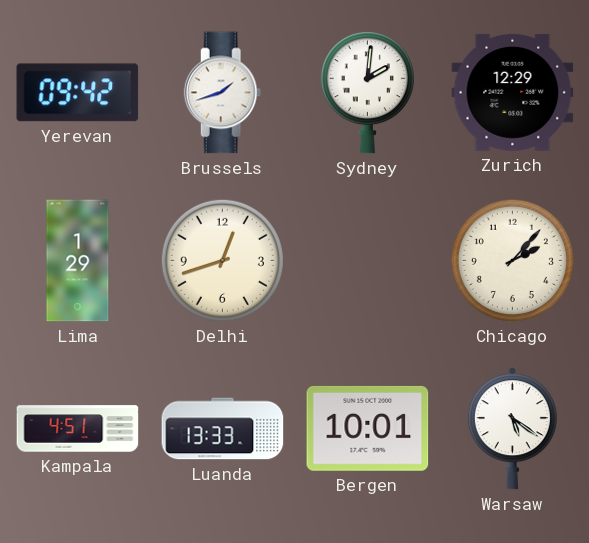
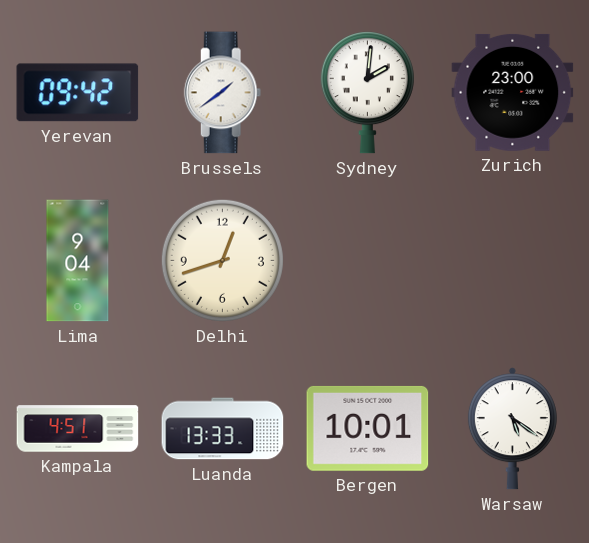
Brussels: 1:42 -> 1:39
Zurich: 12:29 -> 23:00
Lima: 1:29 -> 9:04
Chicago: 2:07 -> none
